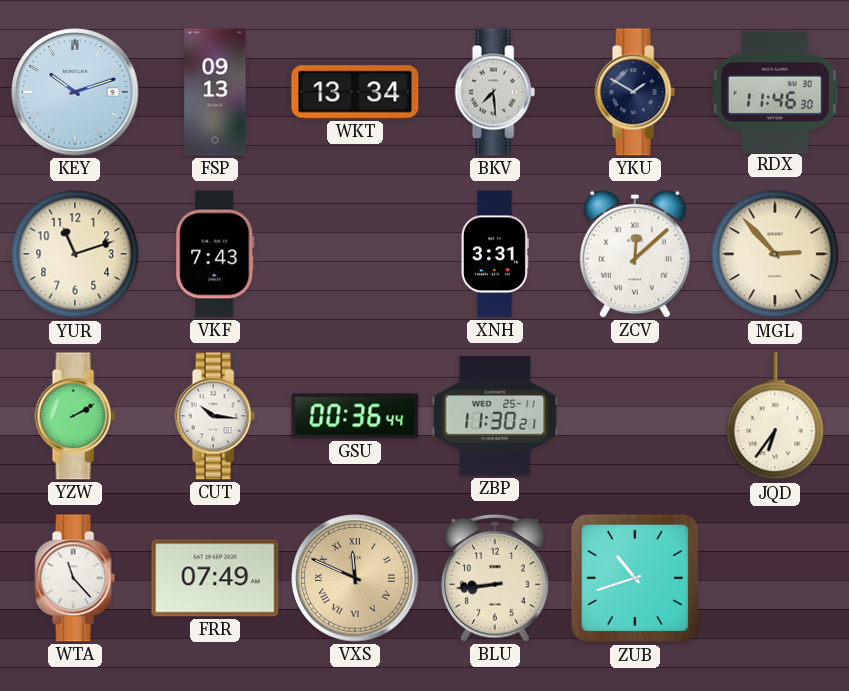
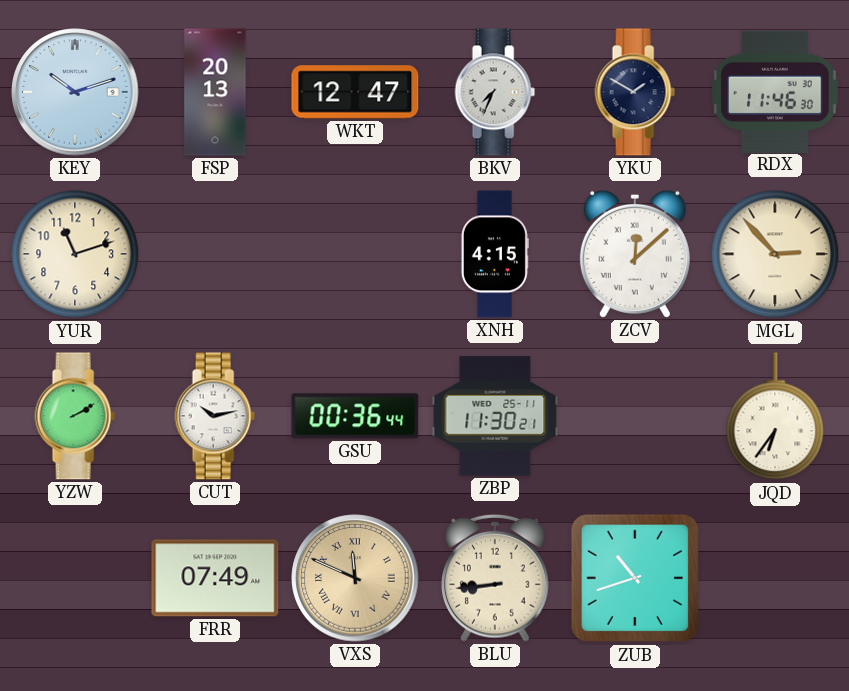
FSP: 09:13 -> 20:13
WKT: 13:34 -> 12:47
BKV: 7:29 -> 7:34
VKF: 7:43 -> none
XNH: 3:31 -> 4:15
CUT: 10:16 -> 10:13
WTA: 11:23 -> none
